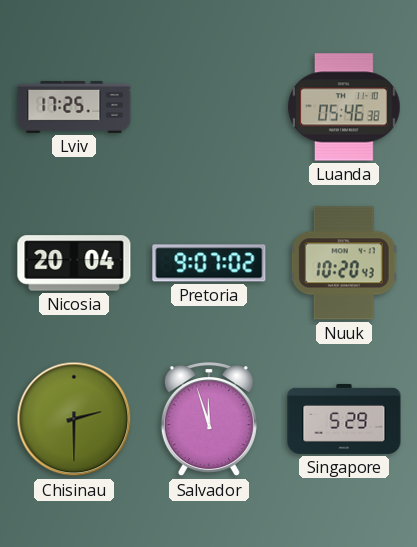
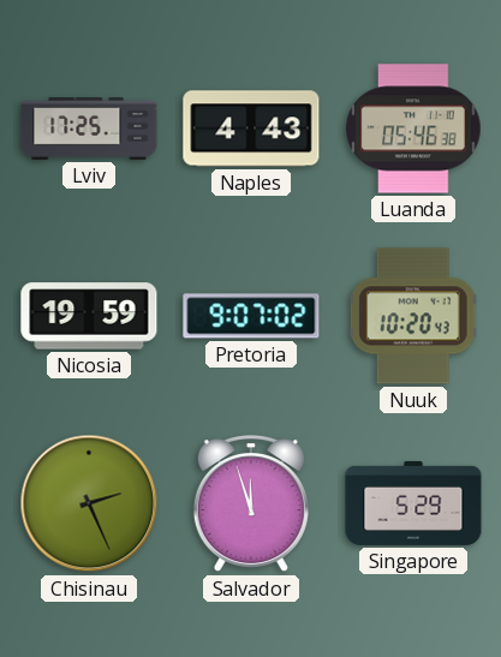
Naples: none -> 4:43
Nicosia: 20:04 -> 19:59
Chisinau: 2:30 -> 2:26
